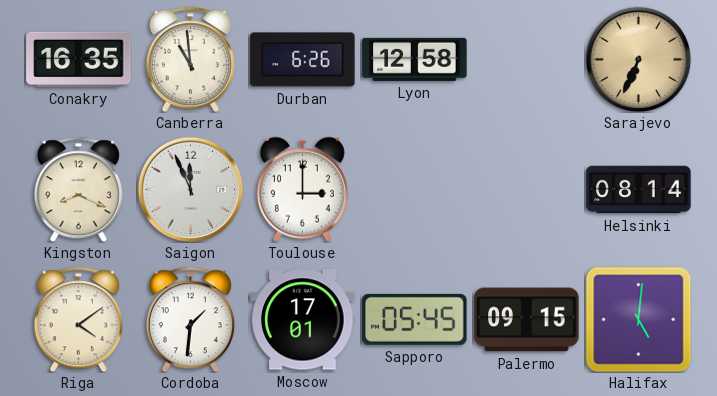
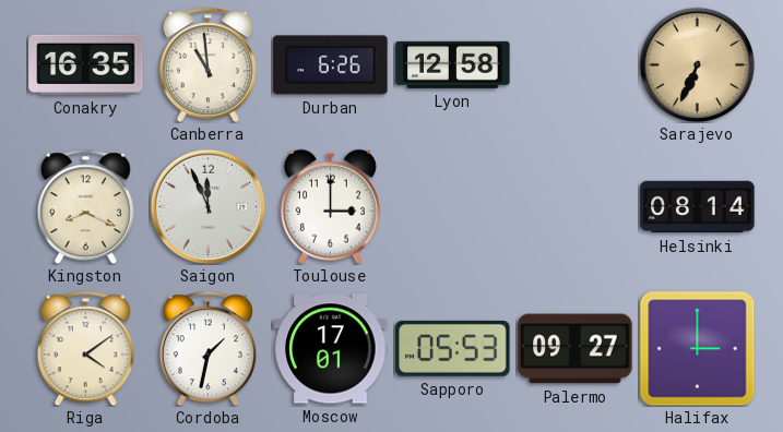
Cordoba: 1:31 -> 1:32
Sapporo: 05:45 -> 05:53
Palermo: 09:15 -> 09:27
Halifax: 5:01 -> 3:00
